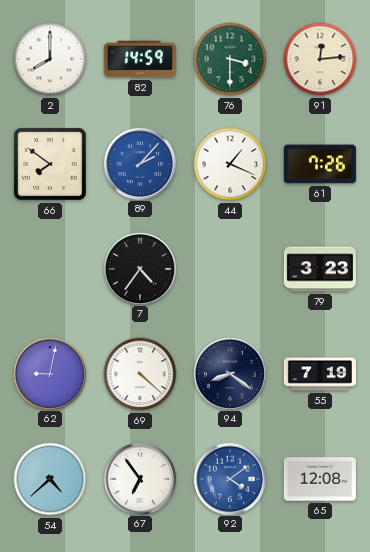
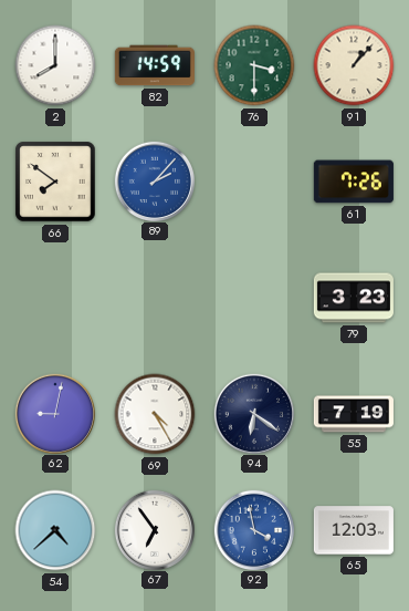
91: 12:14 -> 1:07
44: 1:19 -> none
7: 4:36 -> none
69: 4:22 -> 4:25
94: 8:21 -> 6:21
92: 4:09 -> 3:58
65: 12:08 -> 12:03
